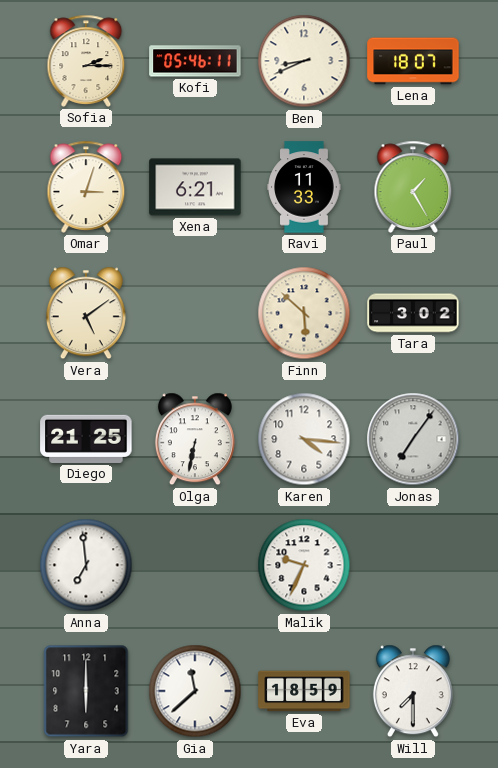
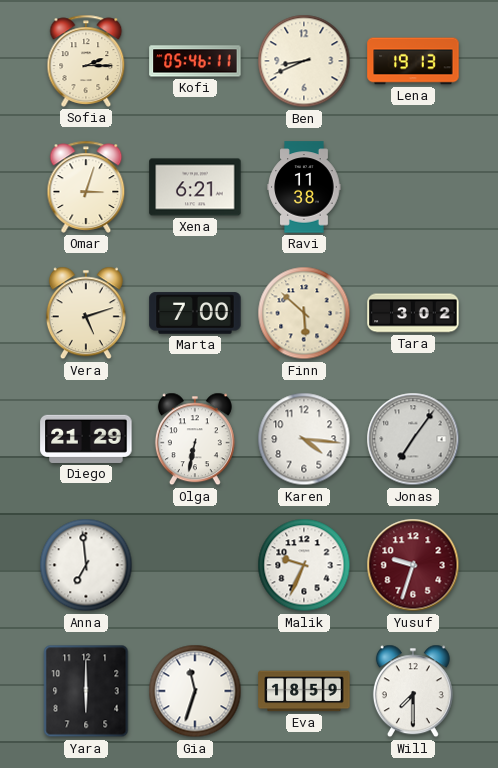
Lena: 18:07 -> 19:13
Ravi: 11:33 -> 11:38
Paul: 1:25 -> none
Vera: 5:09 -> 5:12
Marta: none -> 7:00
Diego: 21:25 -> 21:29
Yusuf: none -> 9:33
Gia: 11:38 -> 11:33
